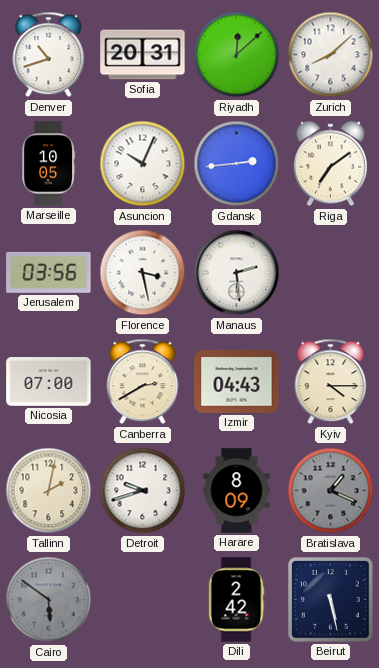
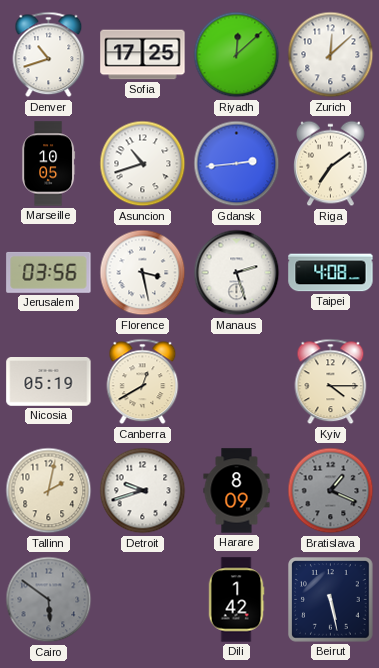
Sofia: 20:31 -> 17:25
Zurich: 8:08 -> 12:08
Asuncion: 10:04 -> 10:42
Manaus: 2:29 -> 2:27
Taipei: none -> 4:08
Nicosia: 07:00 -> 05:19
Canberra: 2:40 -> 12:40
Izmir: 04:43 -> none
Dili: 2:42 -> 1:42
